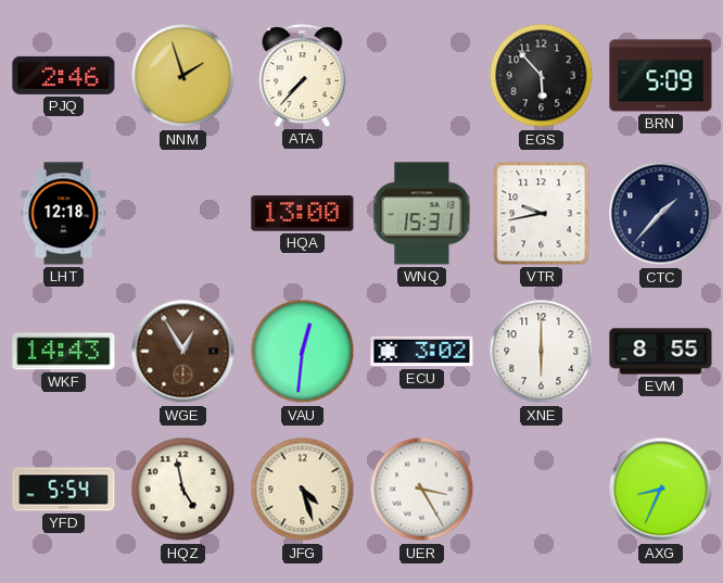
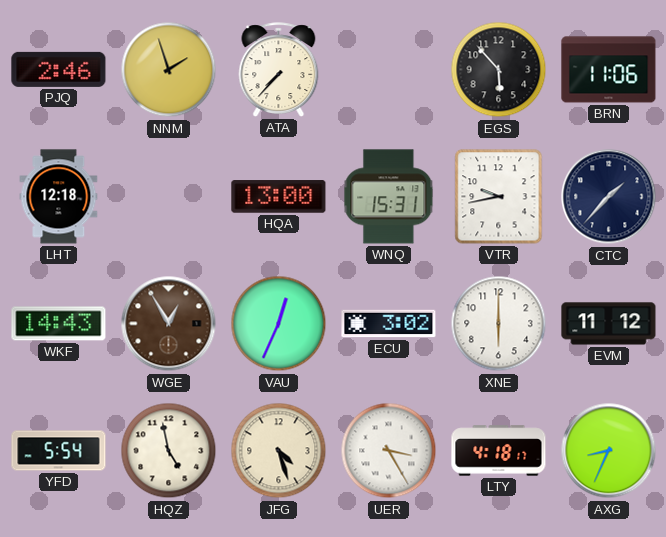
BRN: 5:09 -> 11:06
VAU: 12:31 -> 12:34
EVM: 8:55 -> 11:12
LTY: none -> 4:18
